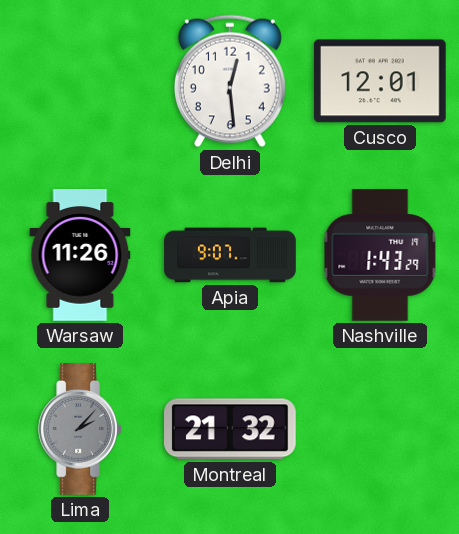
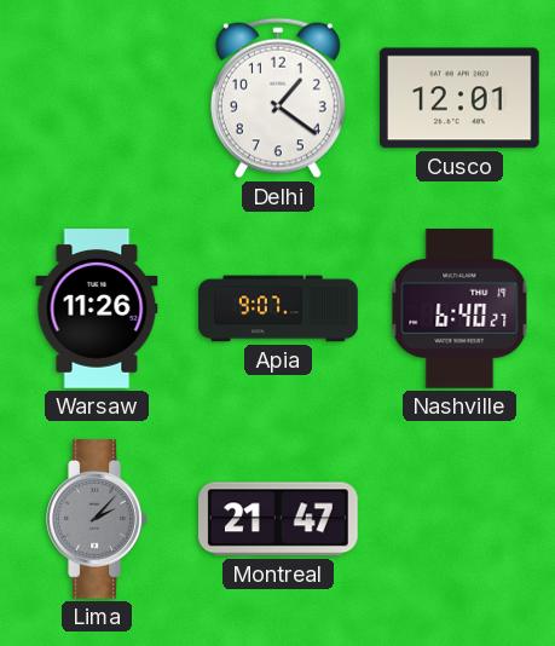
Delhi: 12:29 -> 1:21
Nashville: 1:43 -> 6:40
Montreal: 21:32 -> 21:47
